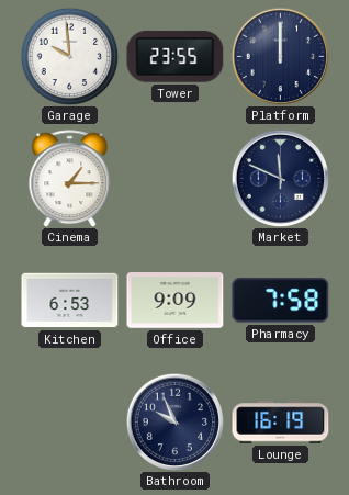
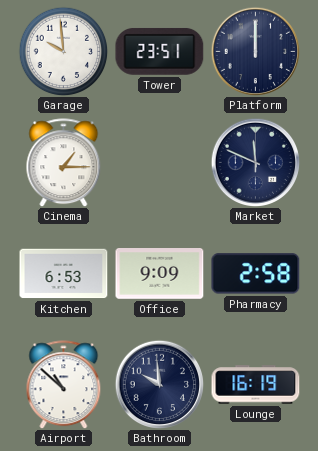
Tower: 23:55 -> 23:51
Pharmacy: 7:58 -> 2:58
Airport: none -> 10:52
Bathroom: 9:56 -> 9:59
